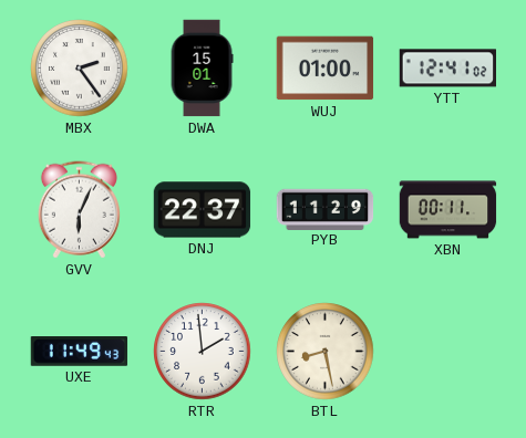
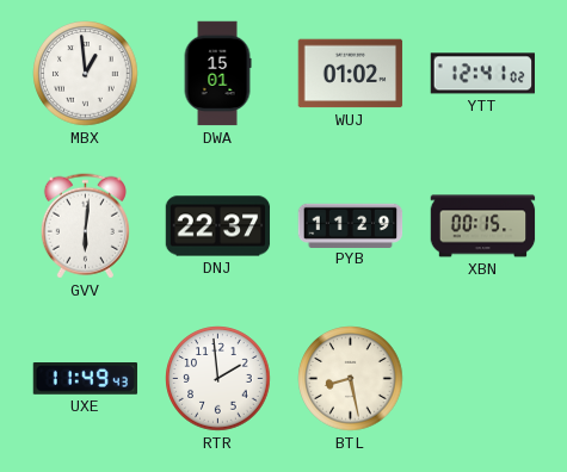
MBX: 2:24 -> 12:59
WUJ: 01:00 -> 01:02
GVV: 6:04 -> 6:01
XBN: 00:11 -> 00:15
